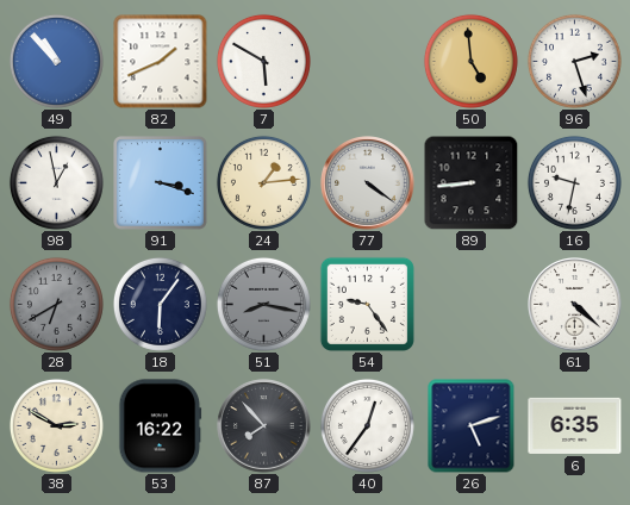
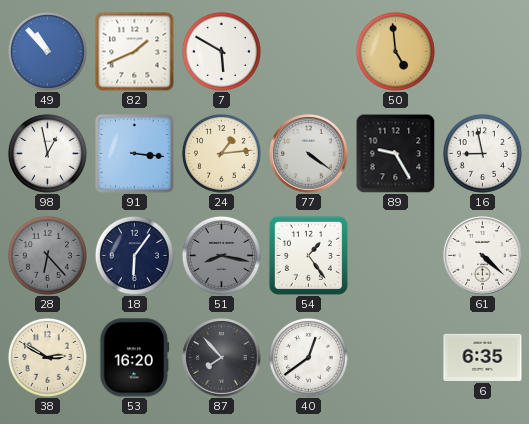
96: 2:27 -> none
91: 3:18 -> 3:16
89: 8:44 -> 9:25
16: 9:32 -> 8:58
28: 6:40 -> 6:23
54: 9:24 -> 1:24
53: 16:22 -> 16:20
40: 12:36 -> 12:39
26: 5:12 -> none
